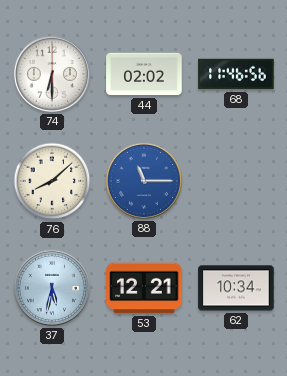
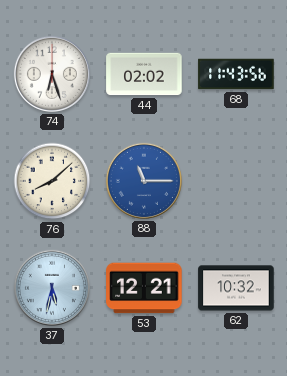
74: 6:30 -> 6:27
68: 11:46 -> 11:43
62: 10:34 -> 10:32
